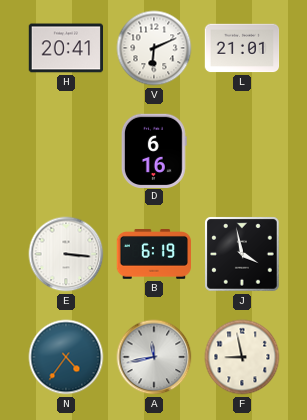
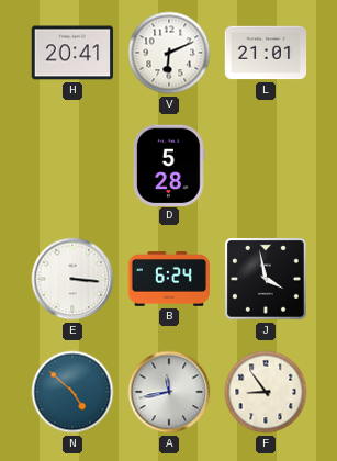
D: 6:16 -> 5:28
B: 6:19 -> 6:24
N: 4:36 -> 4:52
F: 8:58 -> 8:54
